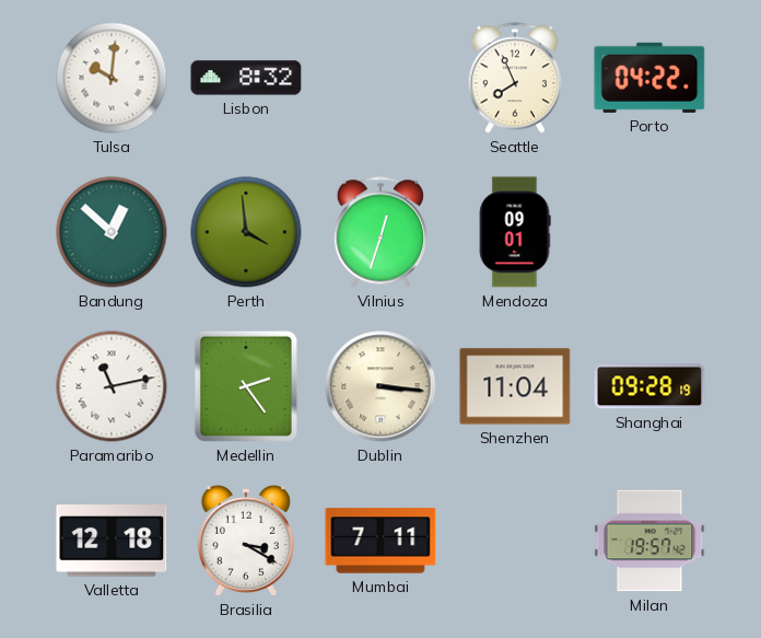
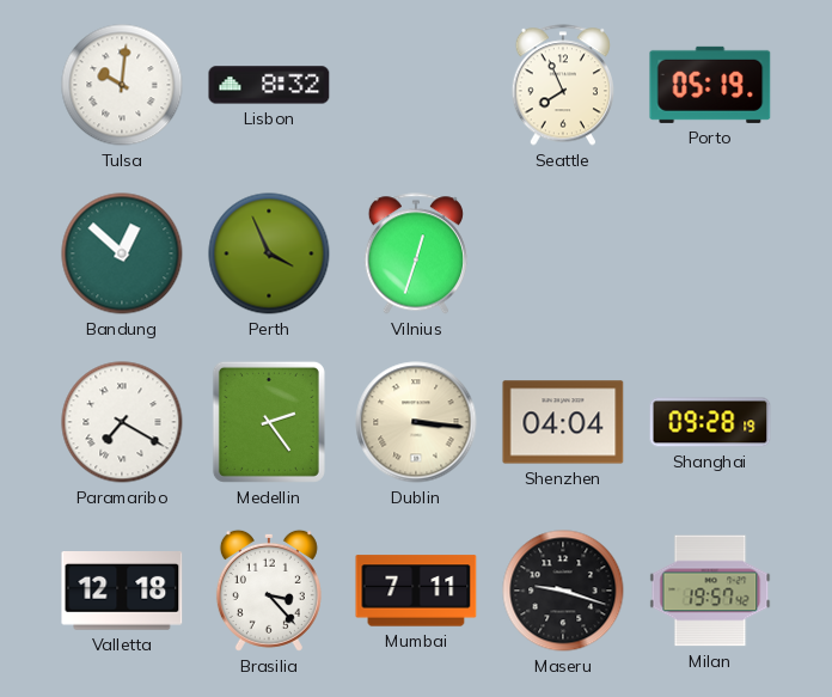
Porto: 04:22 -> 05:19
Perth: 3:59 -> 3:56
Mendoza: 09:01 -> none
Paramaribo: 11:13 -> 7:20
Shenzhen: 11:04 -> 04:04
Brasilia: 3:20 -> 3:23
Maseru: none -> 9:18
